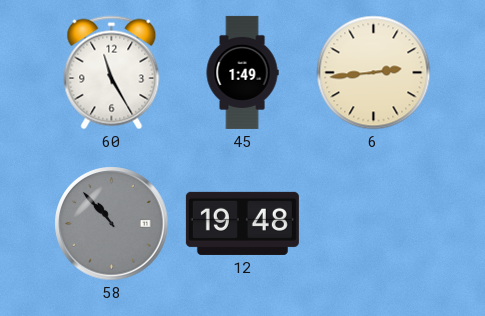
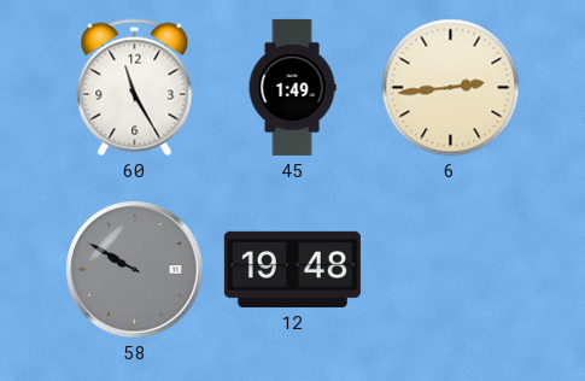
58: 10:53 -> 9:50
